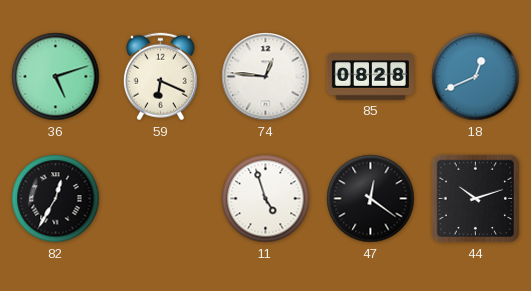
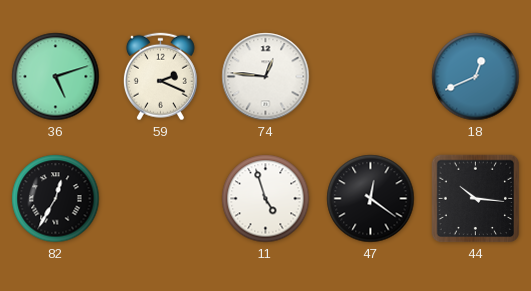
59: 6:19 -> 2:19
85: 08:28 -> none
44: 10:12 -> 10:16
